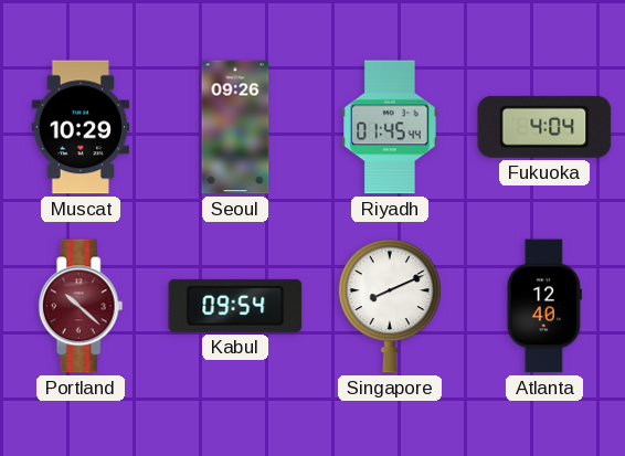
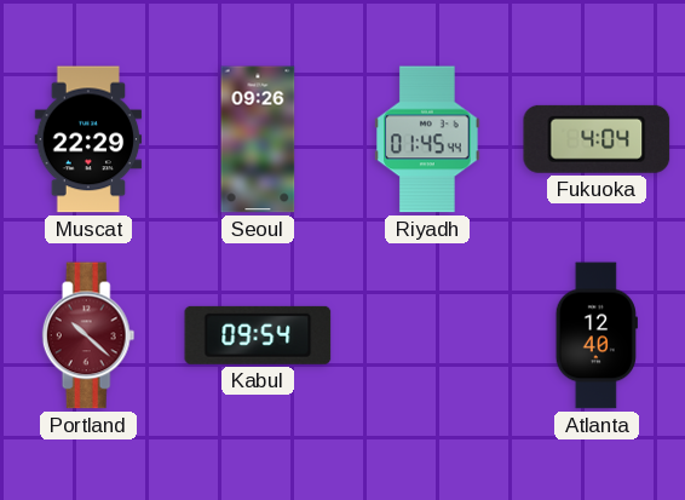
Muscat: 10:29 -> 22:29
Singapore: 8:11 -> none
